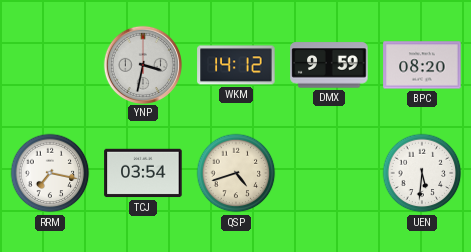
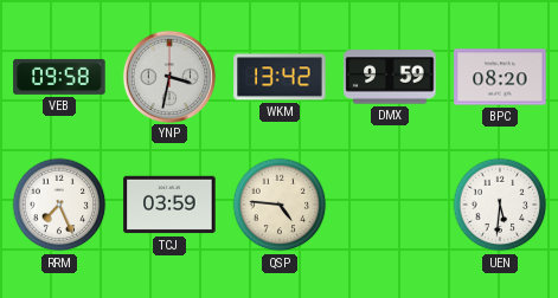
VEB: none -> 09:58
WKM: 14:12 -> 13:42
RRM: 7:17 -> 7:26
TCJ: 03:54 -> 03:59
QSP: 4:42 -> 4:46
